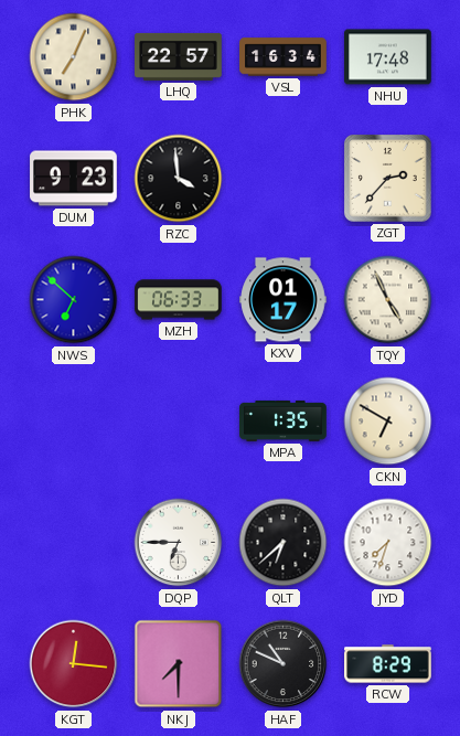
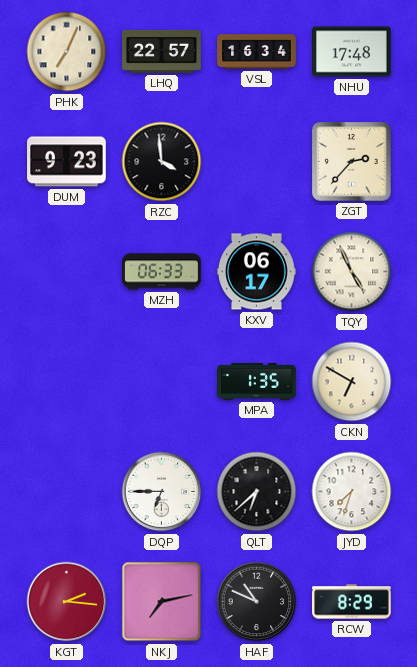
NWS: 6:52 -> none
KXV: 01:17 -> 06:17
KGT: 12:16 -> 2:16
NKJ: 7:30 -> 7:13
